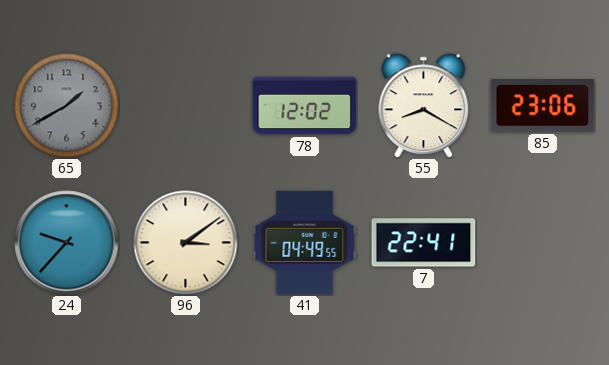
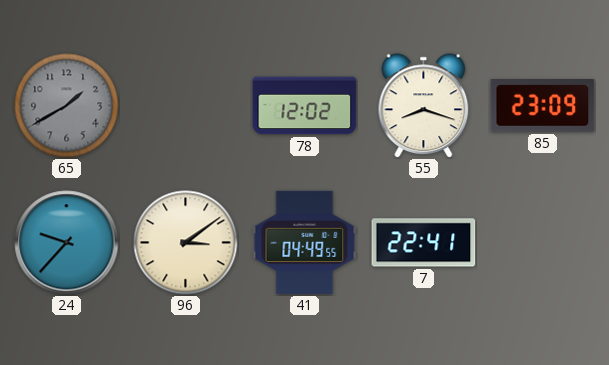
55: 8:20 -> 8:18
85: 23:06 -> 23:09
